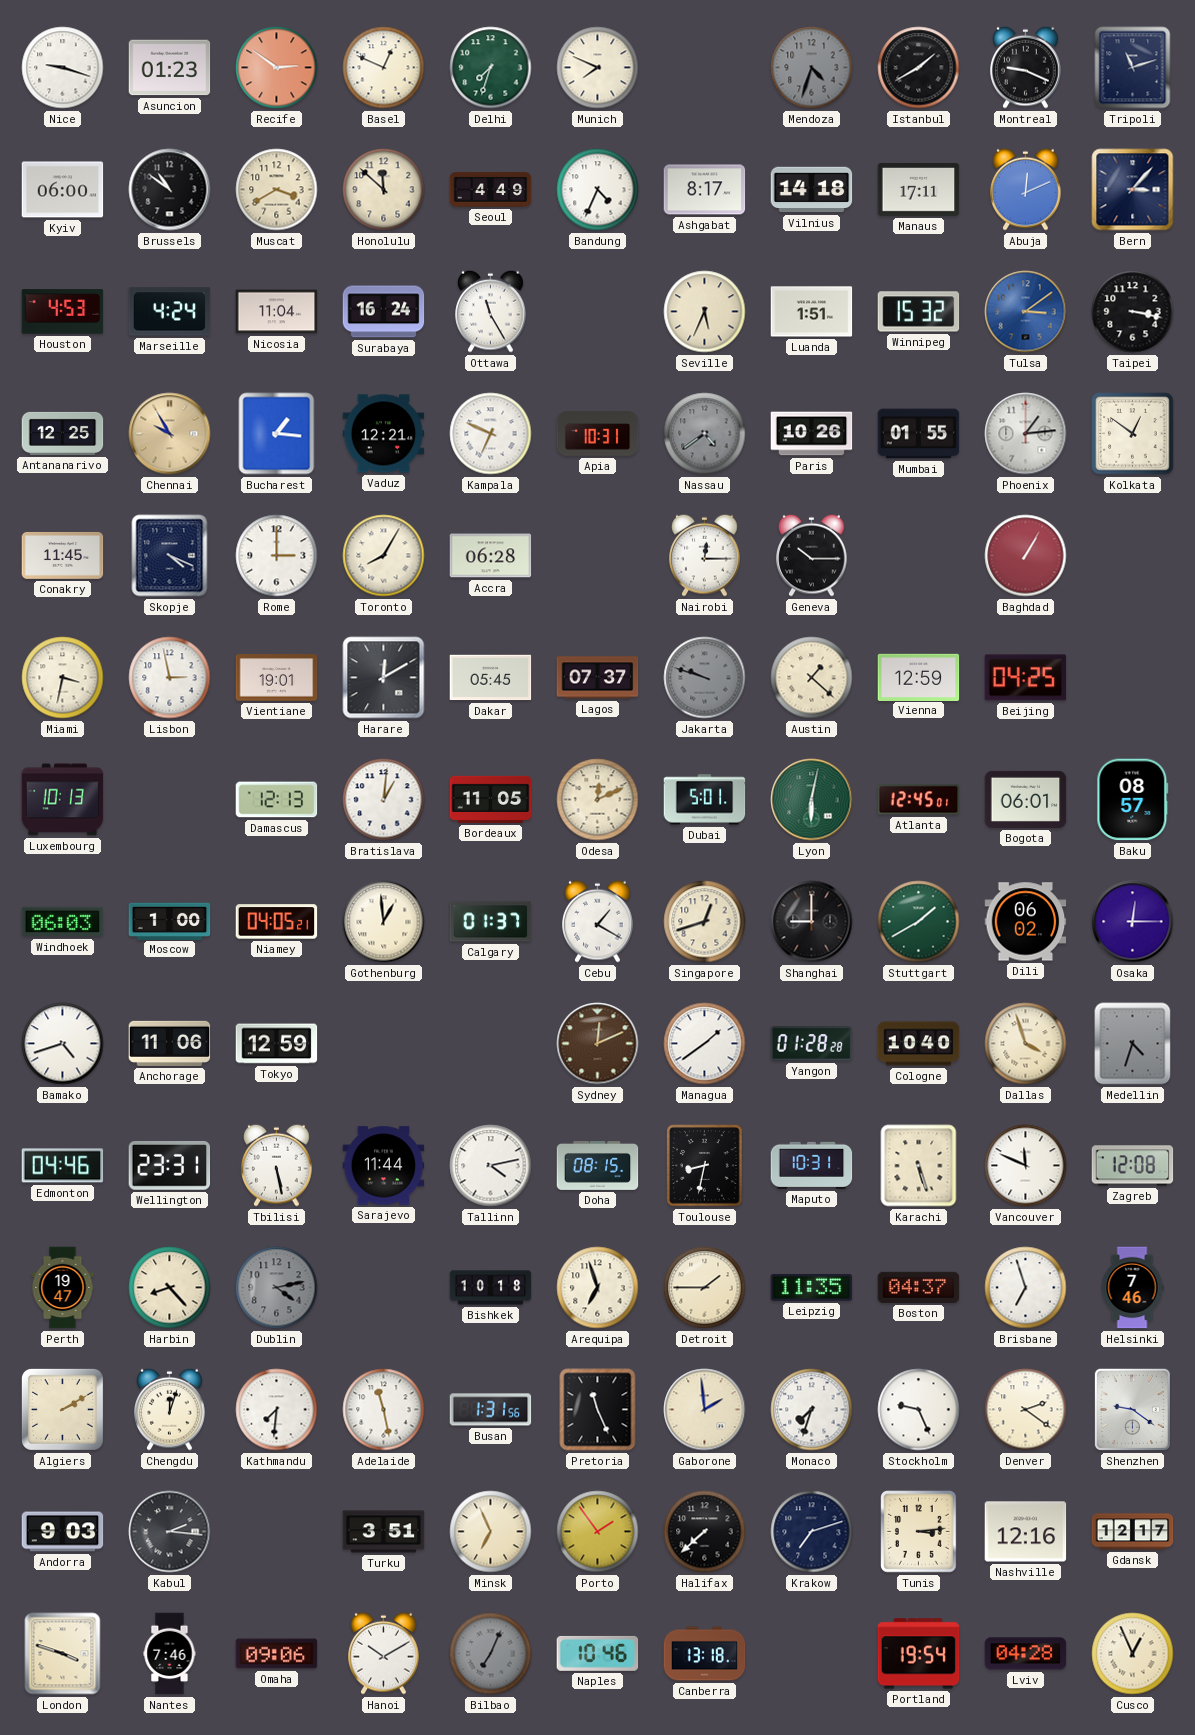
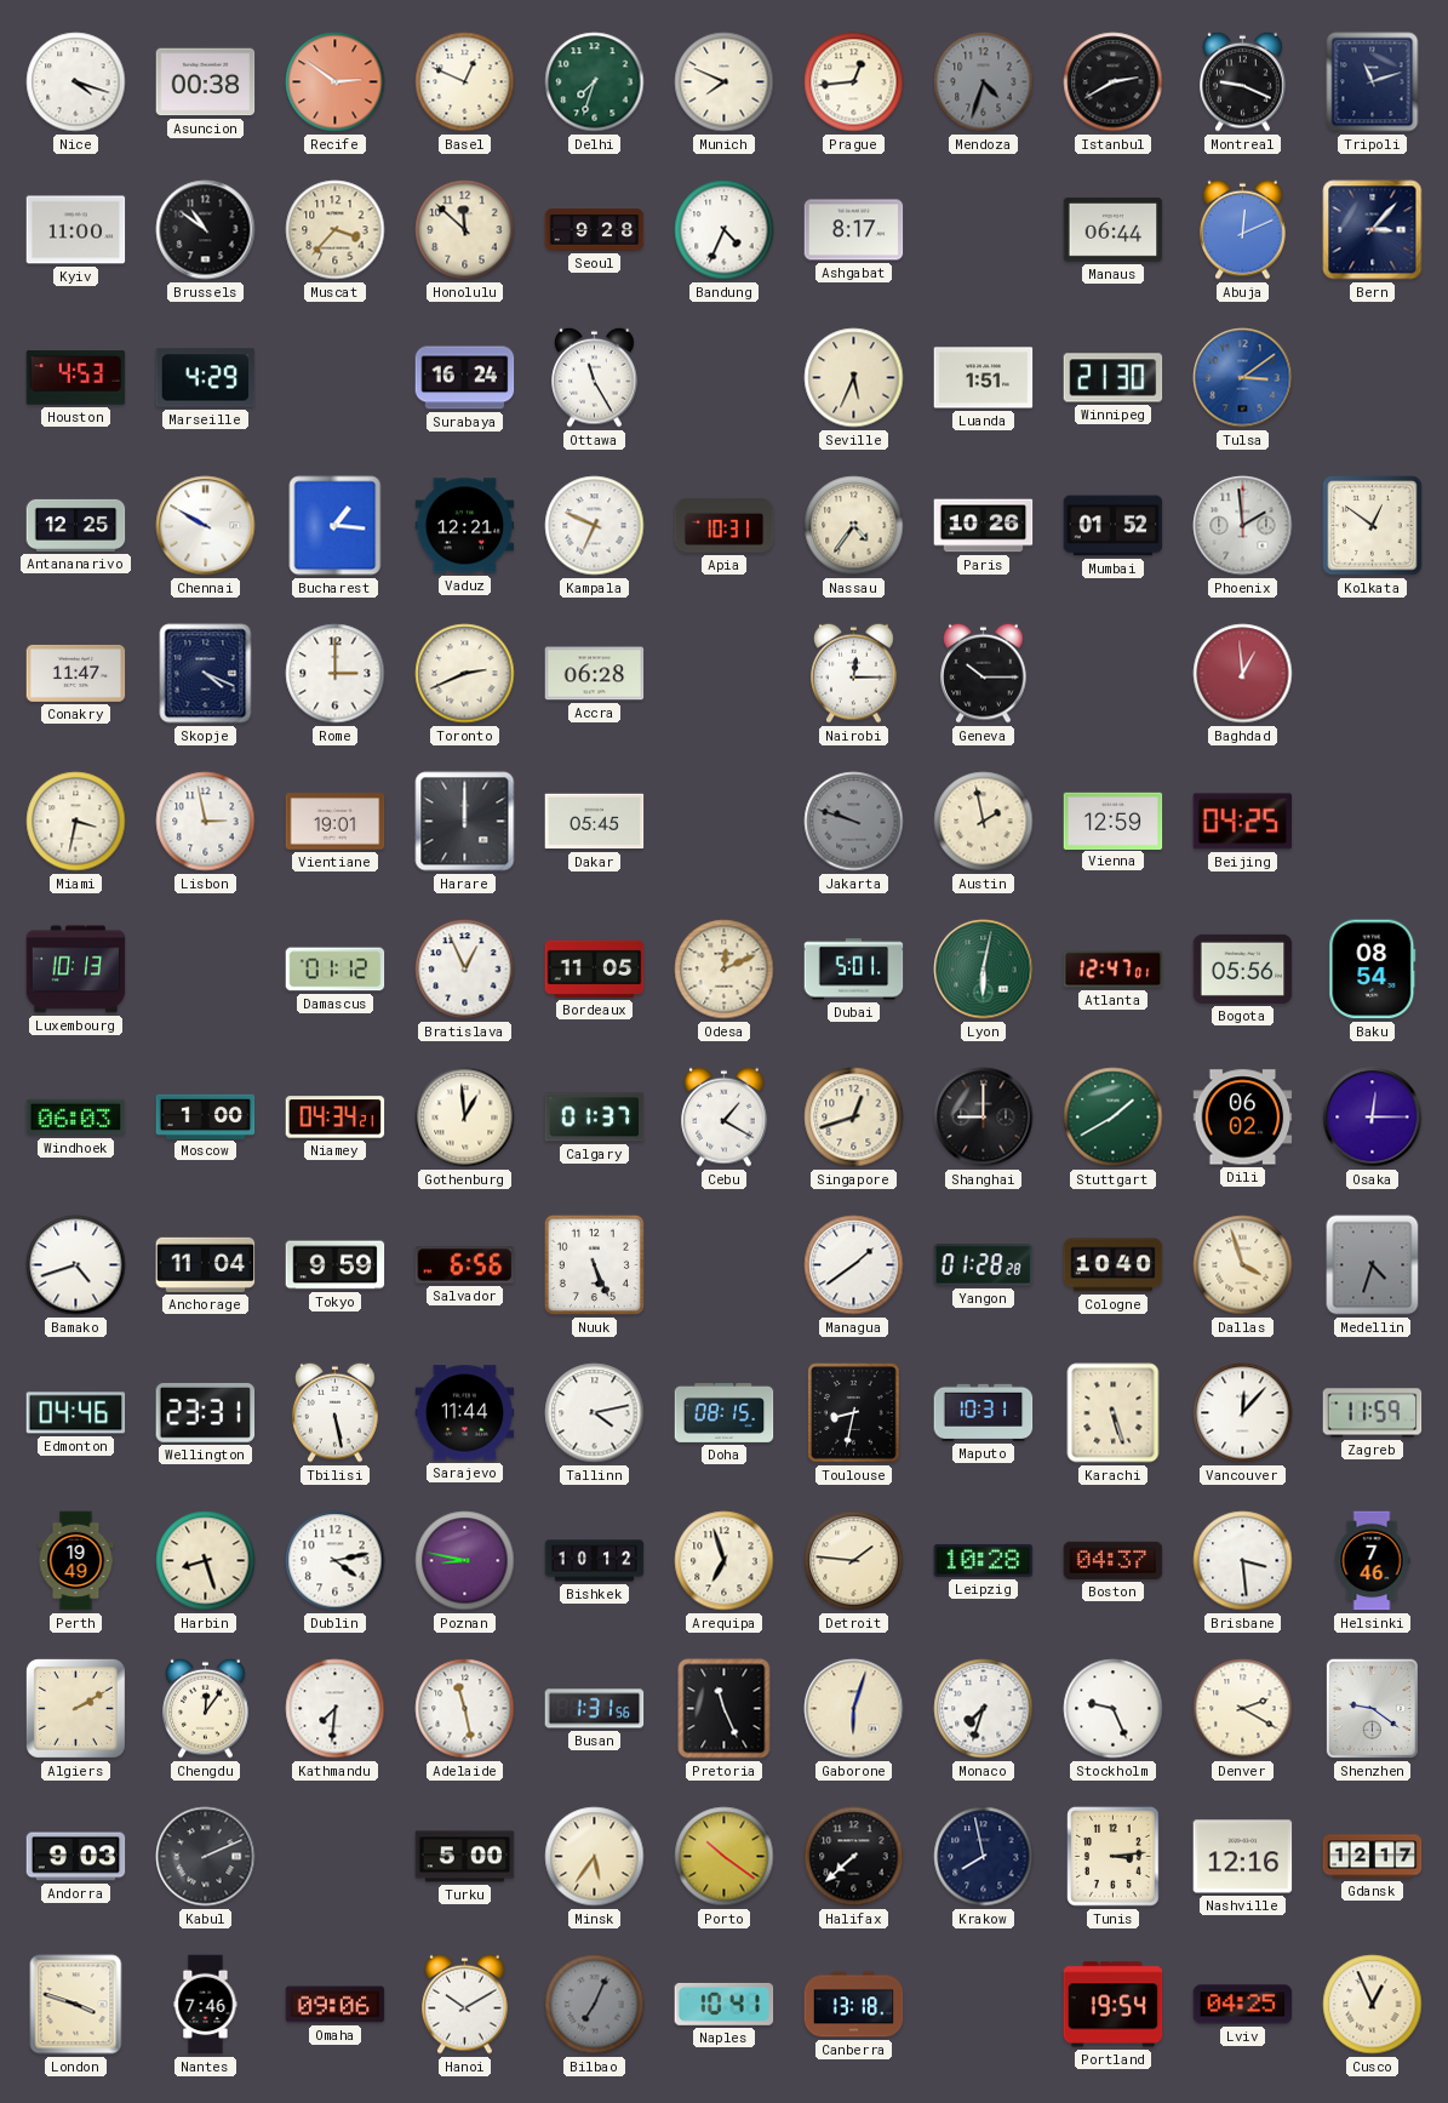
Nice: 9:18 -> 4:18
Asuncion: 01:23 -> 00:38
Prague: none -> 12:44
Istanbul: 1:40 -> 2:40
Kyiv: 06:00 -> 11:00
Muscat: 3:40 -> 3:37
Seoul: 4:49 -> 9:28
Vilnius: 14:18 -> none
Manaus: 17:11 -> 06:44
Marseille: 4:24 -> 4:29
Nicosia: 11:04 -> none
Winnipeg: 15:32 -> 21:30
Taipei: 3:17 -> none
Chennai: 9:55 -> 9:50
Chennai dial: champagne -> white
Nassau: 4:39 -> 4:36
Nassau dial: grey -> cream
Mumbai: 01:55 -> 01:52
Phoenix: 1:14 -> 1:59
Conakry: 11:45 -> 11:47
Toronto: 8:05 -> 2:41
Baghdad: 1:05 -> 12:59
Harare: 12:10 -> 12:00
Lagos: 07:37 -> none
Austin: 1:22 -> 1:58
Damascus: 12:13 -> 01:12
Bratislava: 1:01 -> 12:56
Atlanta: 12:45 -> 12:47
Bogota: 06:01 -> 05:56
Baku: 08:57 -> 08:54
Niamey: 04:05 -> 04:34
Anchorage: 11:06 -> 11:04
Tokyo: 12:59 -> 9:59
Salvador: none -> 6:56
Nuuk: none -> 5:26
Sydney: 12:11 -> none
Vancouver: 11:49 -> 12:07
Zagreb: 12:08 -> 11:59
Perth: 19:47 -> 19:49
Harbin: 8:23 -> 8:27
Dublin dial: grey -> white
Poznan: none -> 8:47
Bishkek: 10:18 -> 10:12
Detroit: 1:45 -> 1:46
Leipzig: 11:35 -> 10:28
Brisbane: 6:57 -> 3:29
Chengdu: 12:03 -> 12:06
Gaborone: 1:59 -> 6:03
Denver: 2:21 -> 2:20
Kabul: 2:16 -> 2:11
Turku: 3:51 -> 5:00
Minsk: 6:56 -> 5:36
Porto: 1:54 -> 10:21
Krakow: 7:12 -> 7:58
Naples: 10:46 -> 10:41
Lviv: 04:28 -> 04:25
